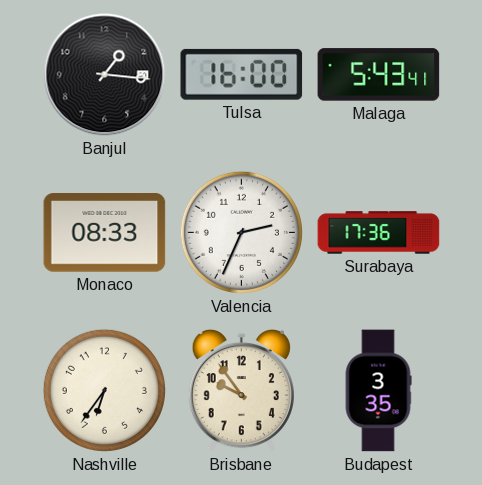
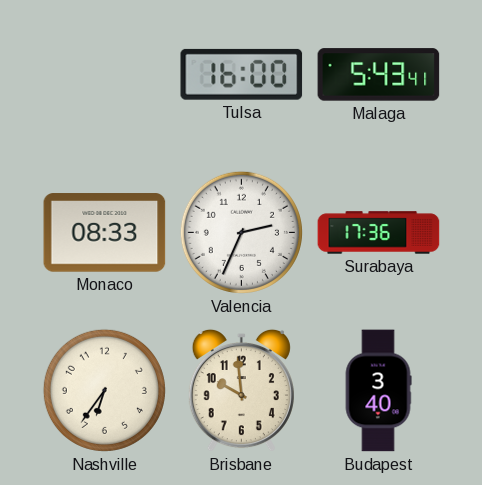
Banjul: 1:16 -> none
Brisbane: 9:54 -> 9:59
Budapest: 3:35 -> 3:40
